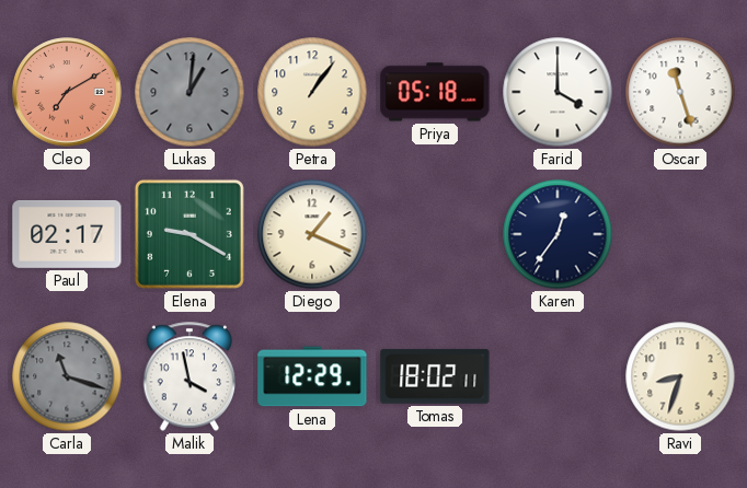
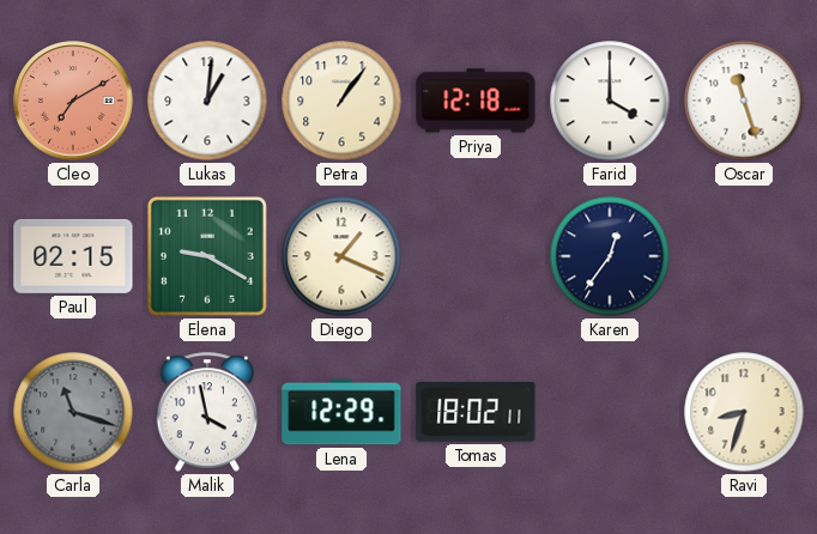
Lukas dial: grey -> white
Priya: 05:18 -> 12:18
Paul: 02:17 -> 02:15
